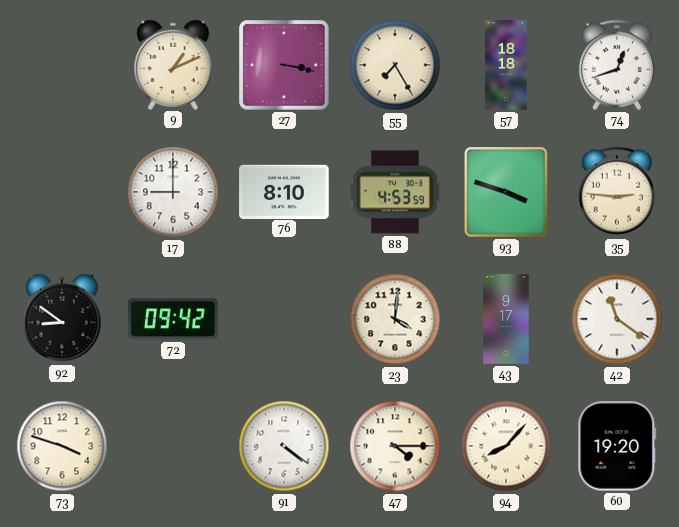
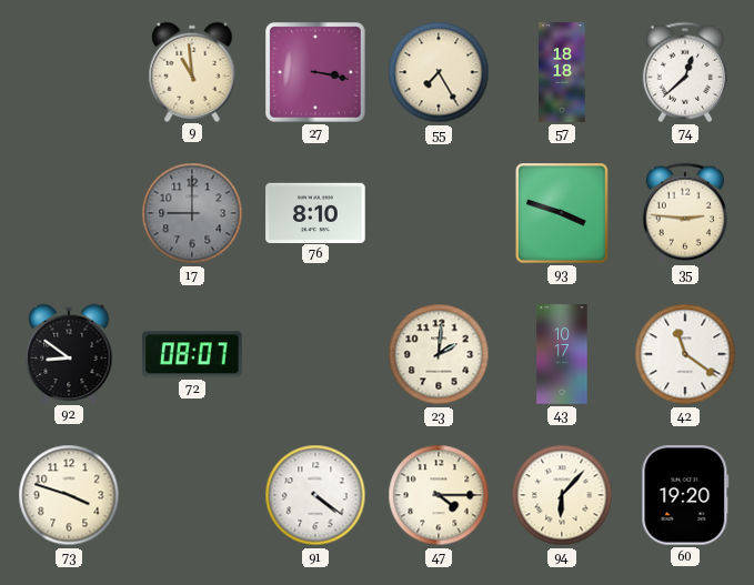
9: 1:11 -> 10:59
74: 12:42 -> 12:38
17 dial: white -> grey
88: 4:53 -> none
72: 09:42 -> 08:07
23: 4:01 -> 2:01
43: 9:17 -> 10:17
94: 8:07 -> 6:07
